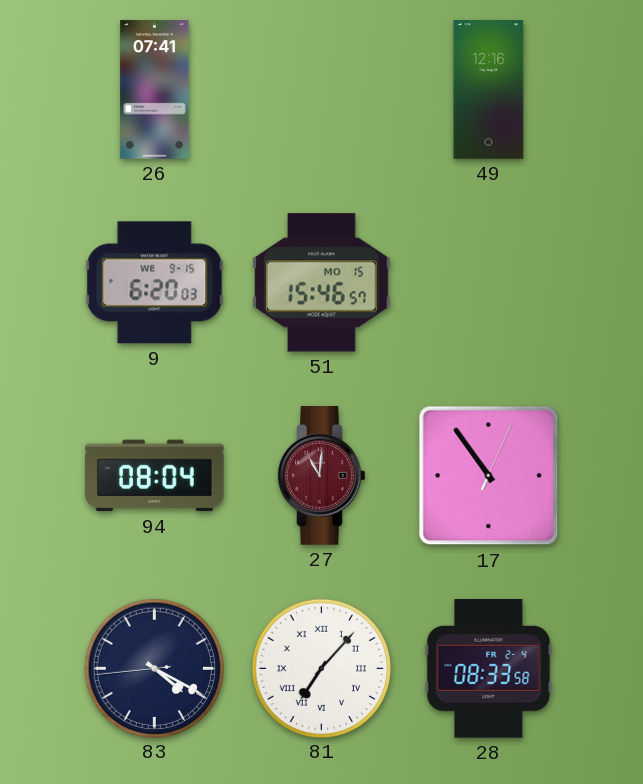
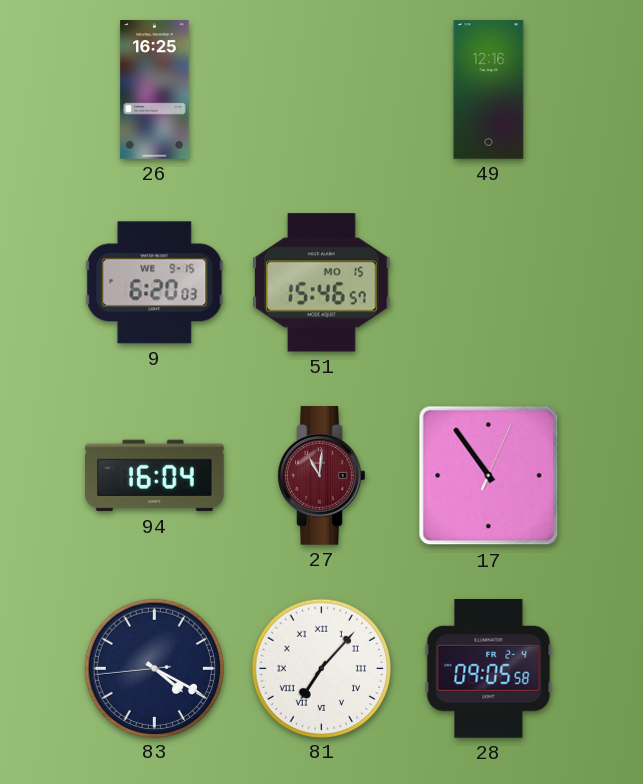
26: 07:41 -> 16:25
94: 08:04 -> 16:04
28: 08:33 -> 09:05
